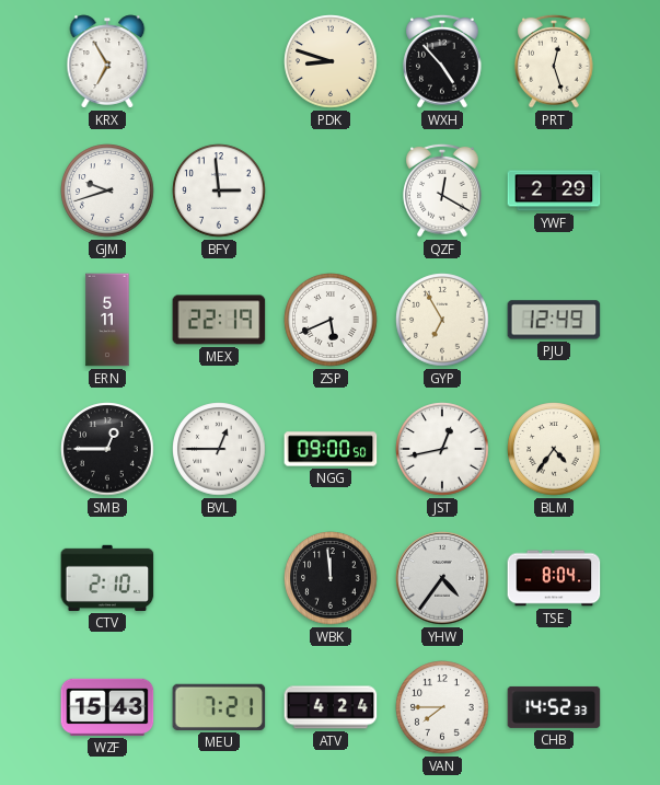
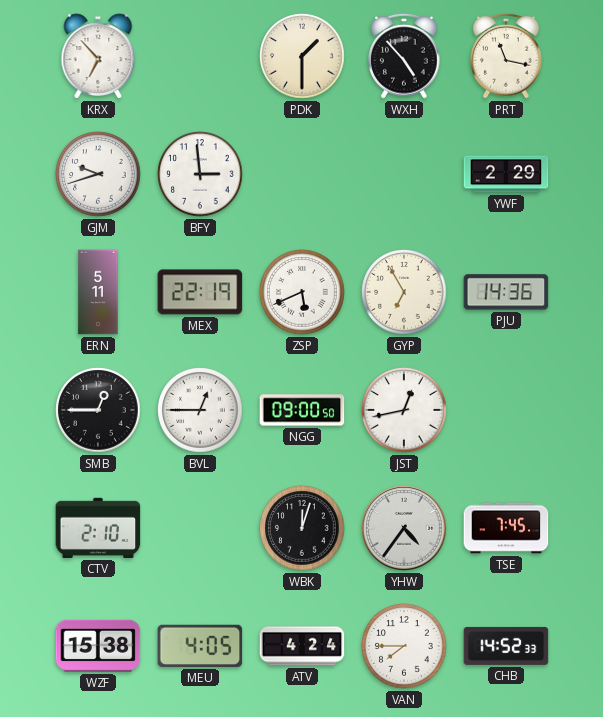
KRX: 6:55 -> 6:53
PDK: 8:48 -> 1:30
PRT: 12:27 -> 11:17
QZF: 12:20 -> none
PJU: 12:49 -> 14:36
BLM: 4:36 -> none
WBK: 11:59 -> 12:03
TSE: 8:04 -> 7:45
WZF: 15:43 -> 15:38
MEU: 7:21 -> 4:05
